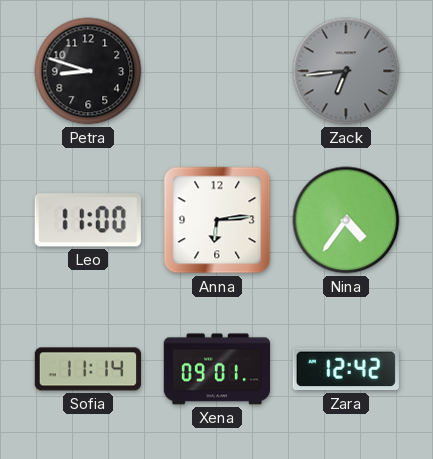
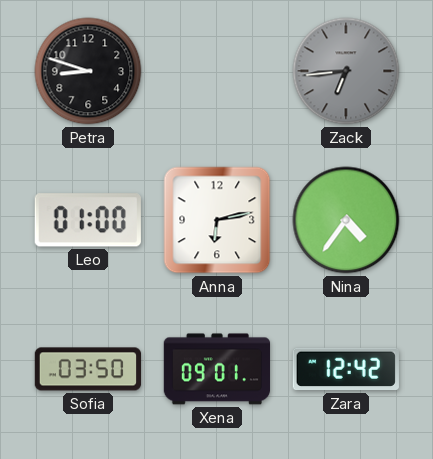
Leo: 11:00 -> 01:00
Anna: 6:14 -> 6:13
Sofia: 11:14 -> 03:50
